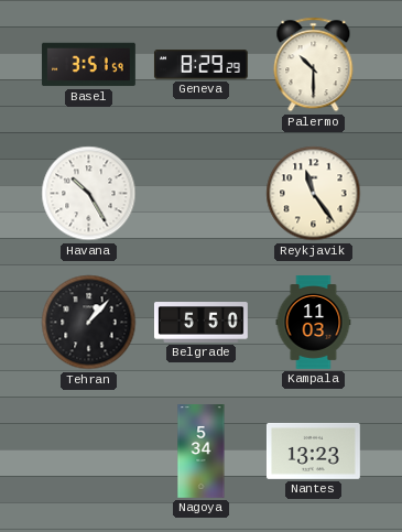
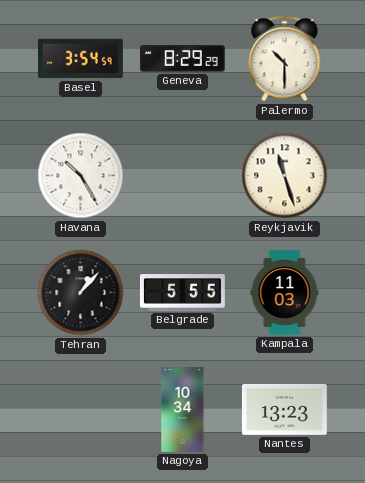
Basel: 3:51 -> 3:54
Reykjavik: 11:24 -> 11:27
Belgrade: 5:50 -> 5:55
Nagoya: 5:34 -> 10:34
